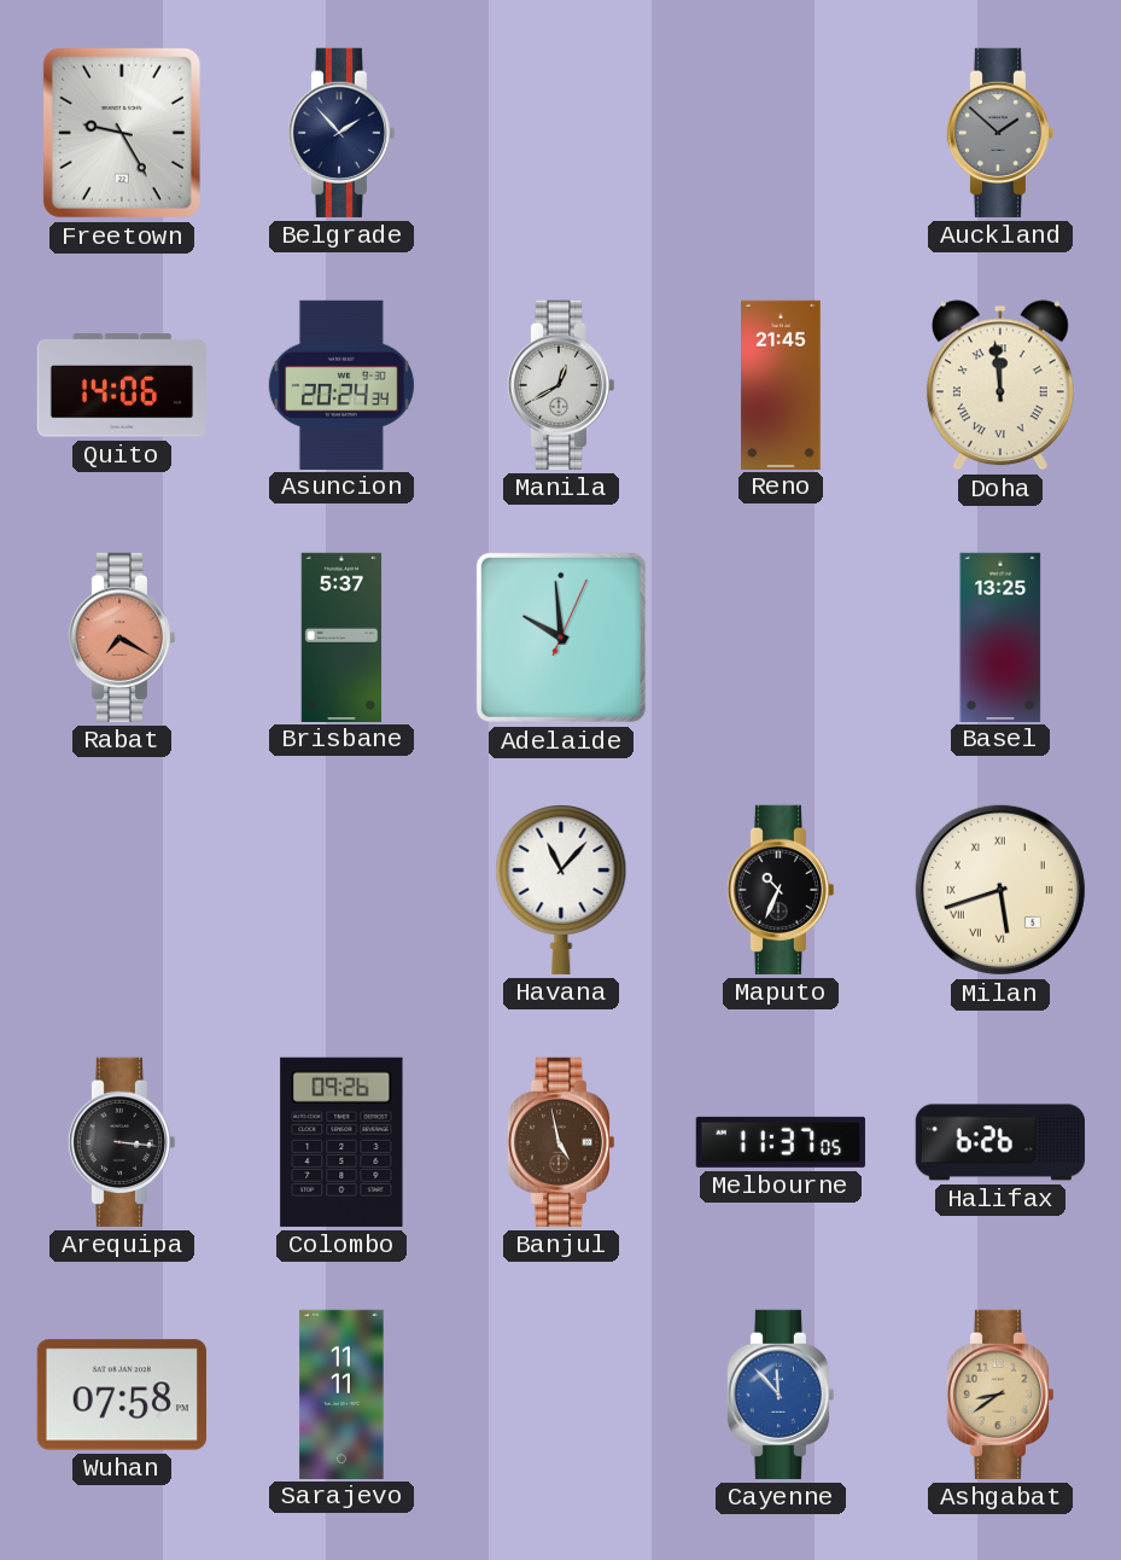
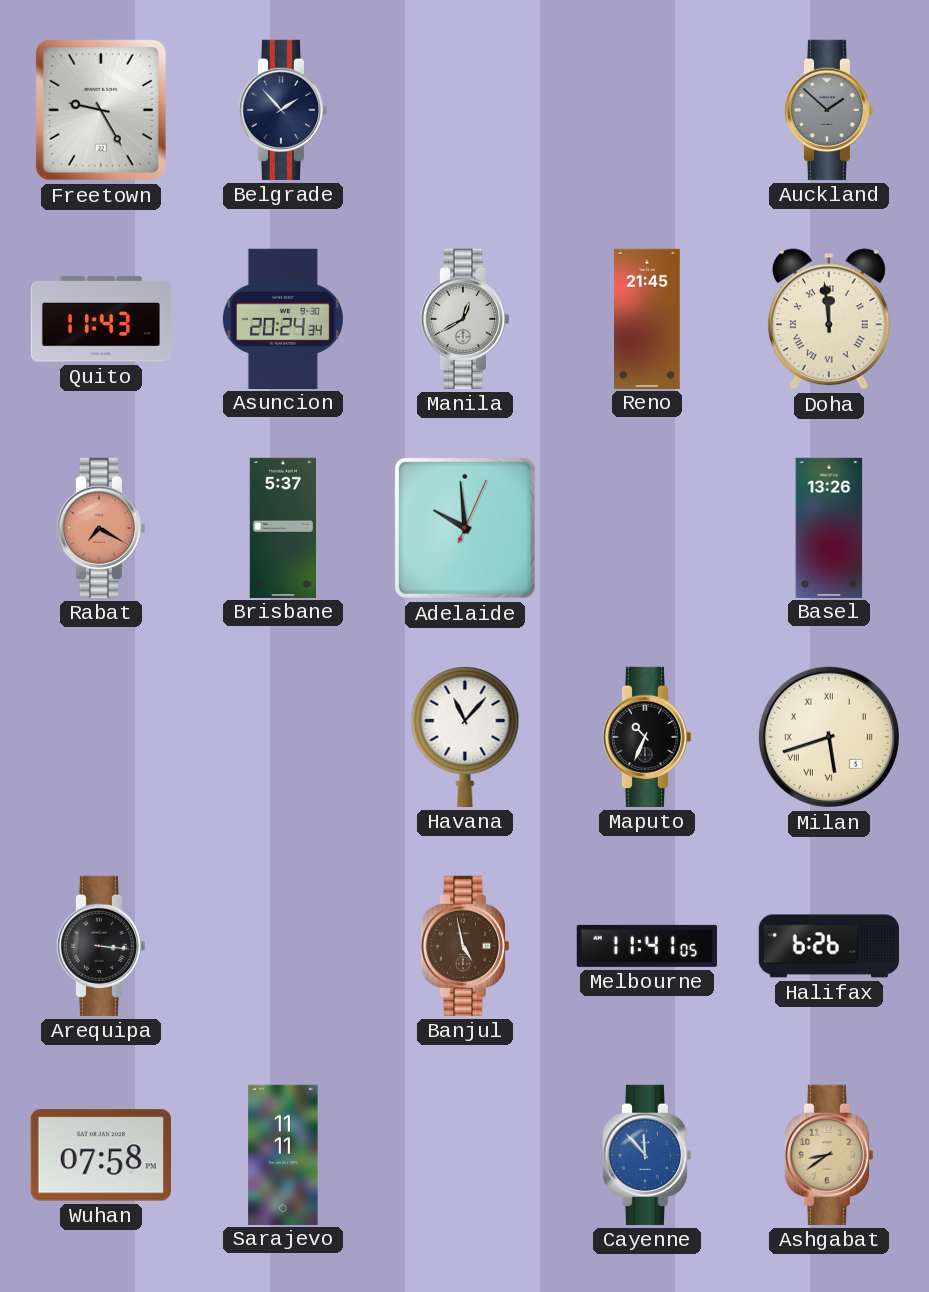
Quito: 14:06 -> 11:43
Basel: 13:25 -> 13:26
Colombo: 09:26 -> none
Melbourne: 11:37 -> 11:41
